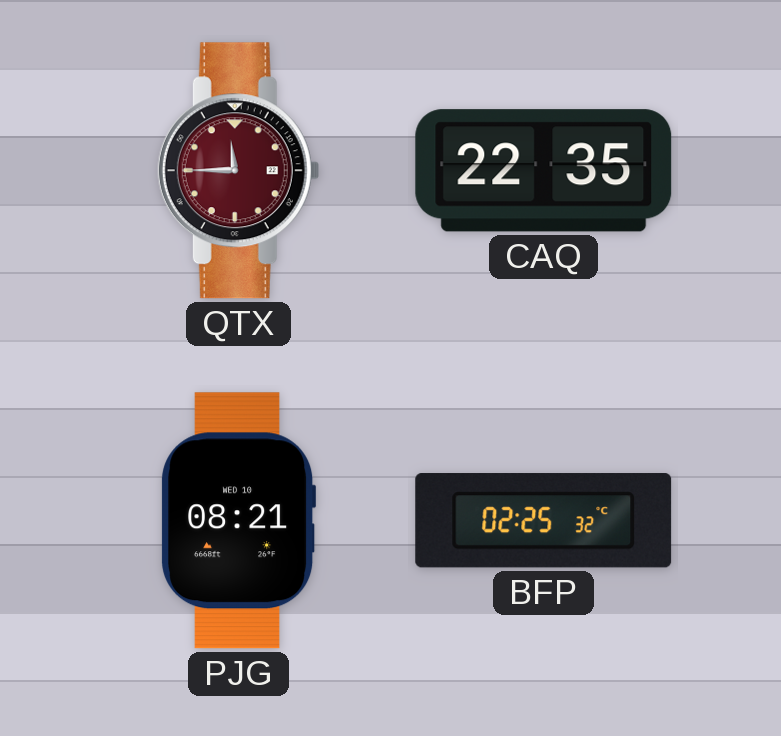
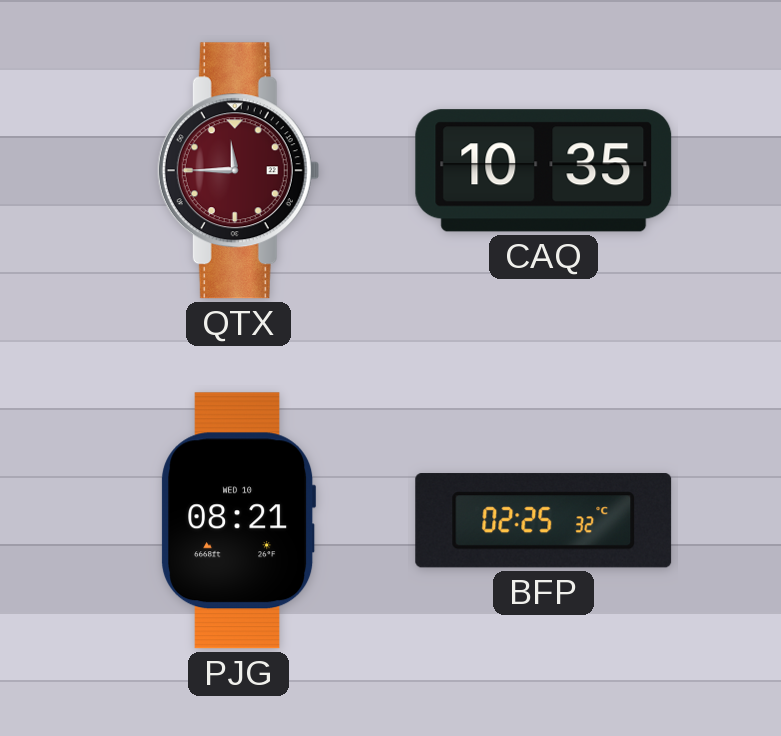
CAQ: 22:35 -> 10:35
